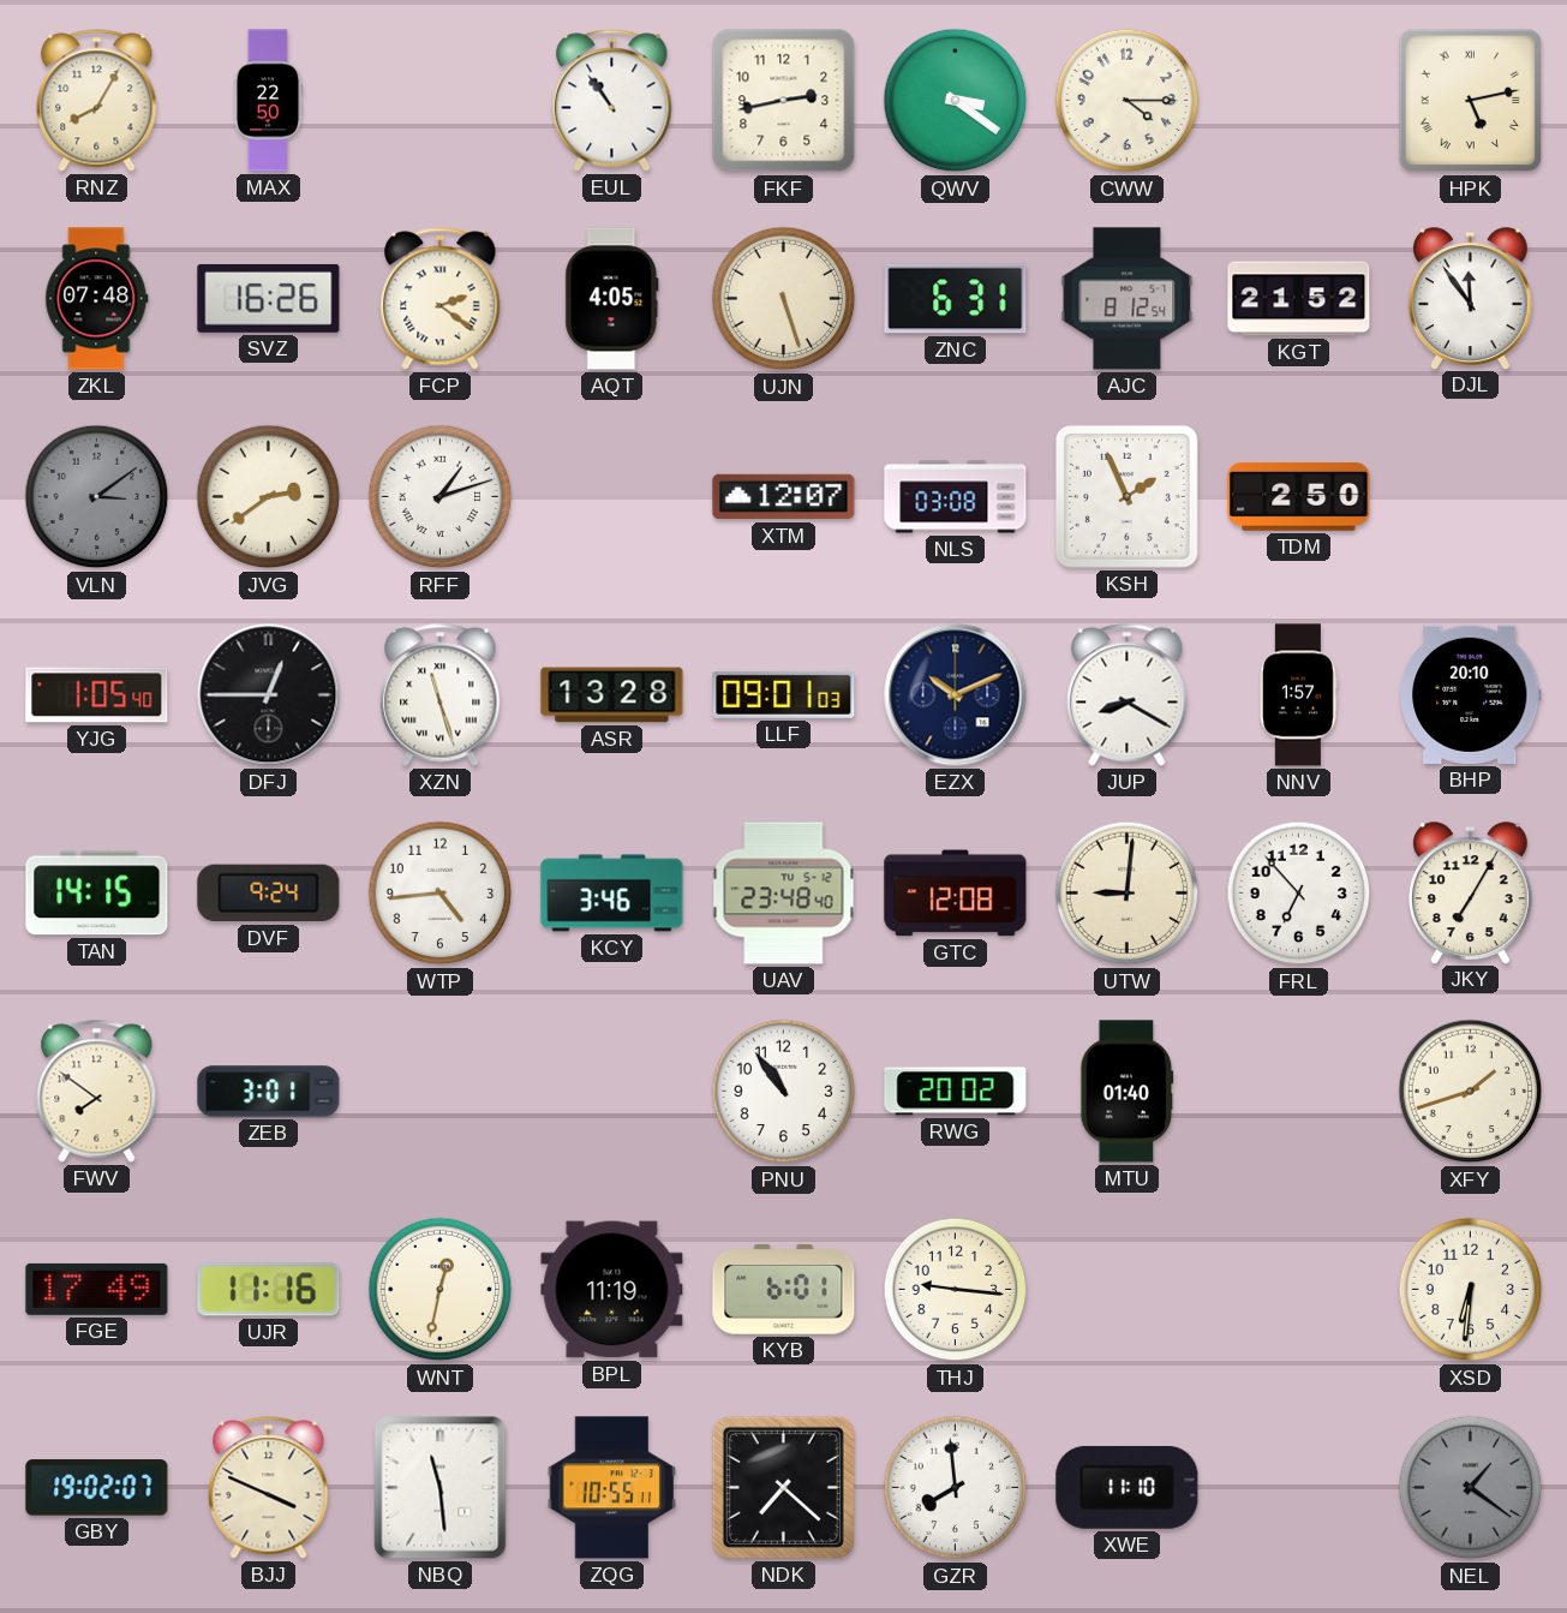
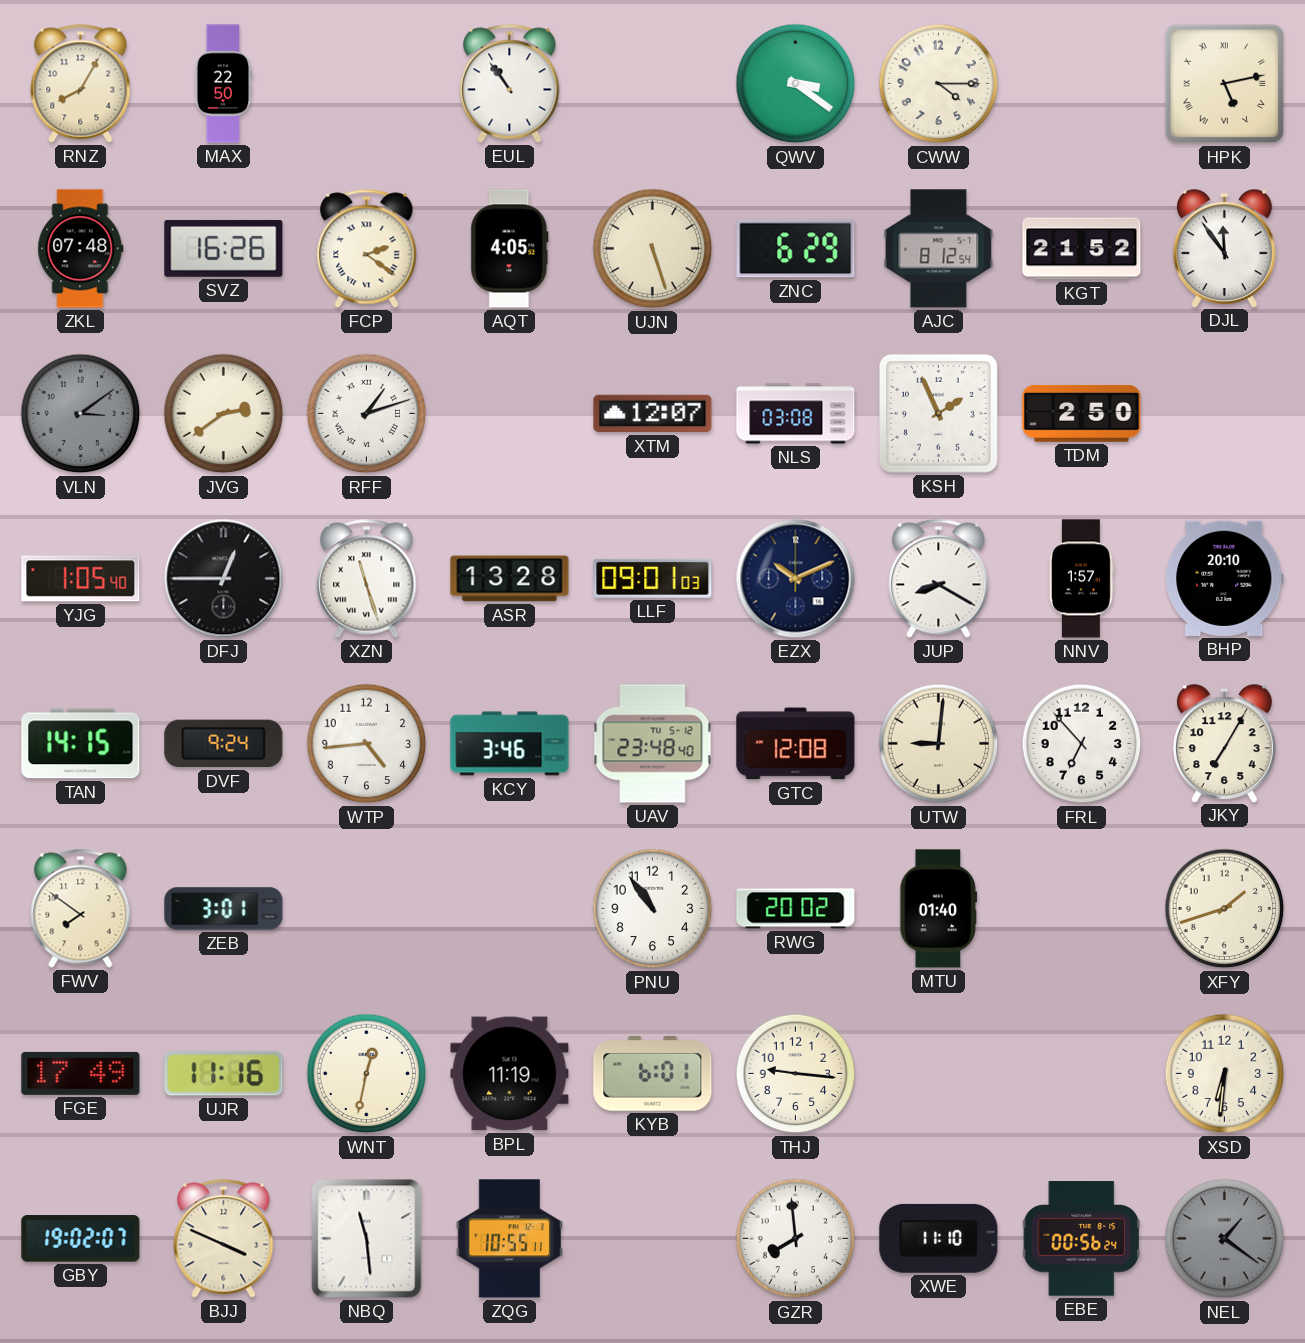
FKF: 2:43 -> none
ZNC: 6:31 -> 6:29
NDK: 7:22 -> none
EBE: none -> 00:56
